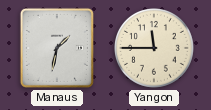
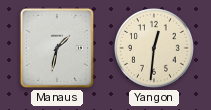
Yangon: 11:45 -> 12:31
